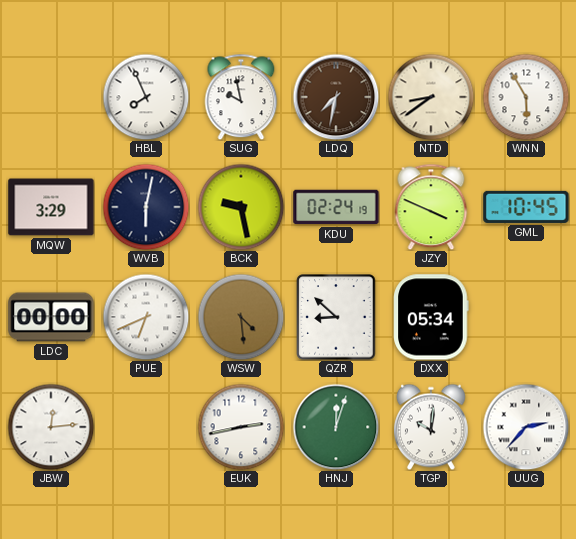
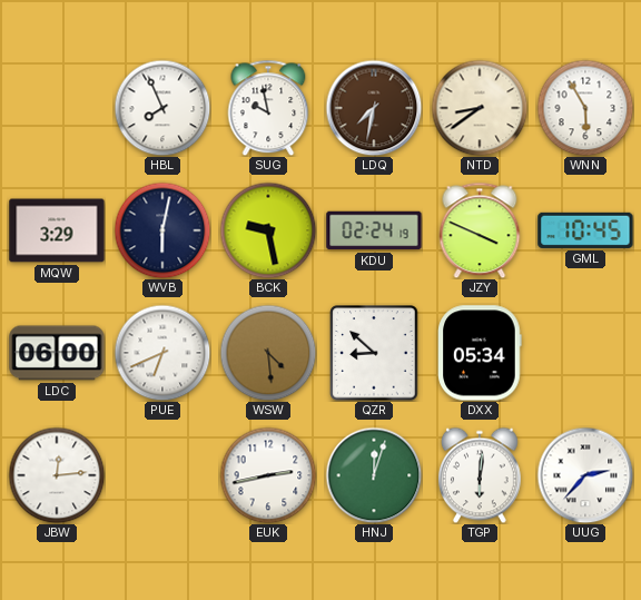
LDC: 00:00 -> 06:00
TGP: 10:01 -> 6:01
